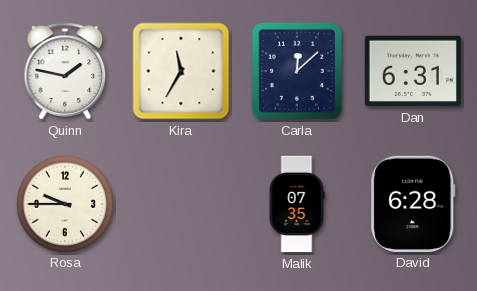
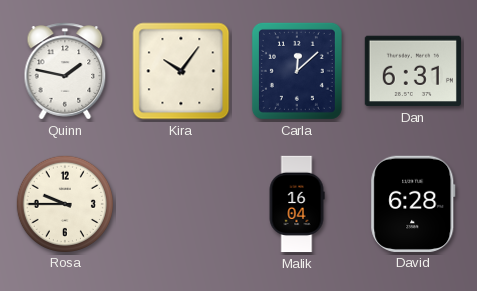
Kira: 11:35 -> 10:06
Malik: 07:35 -> 16:04
